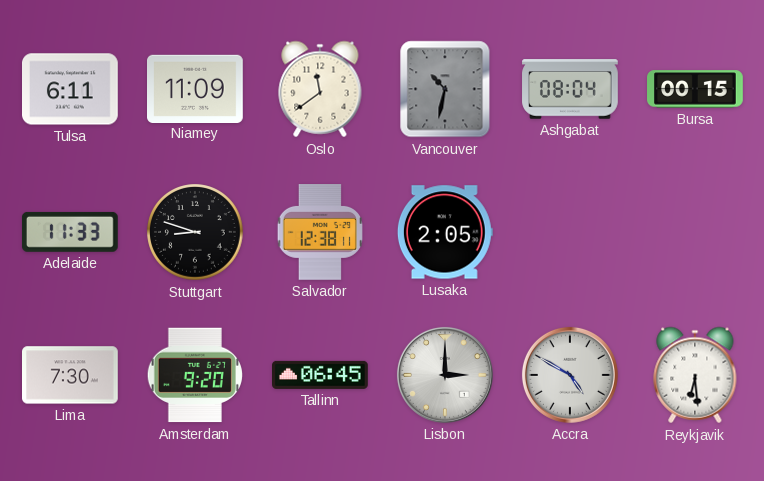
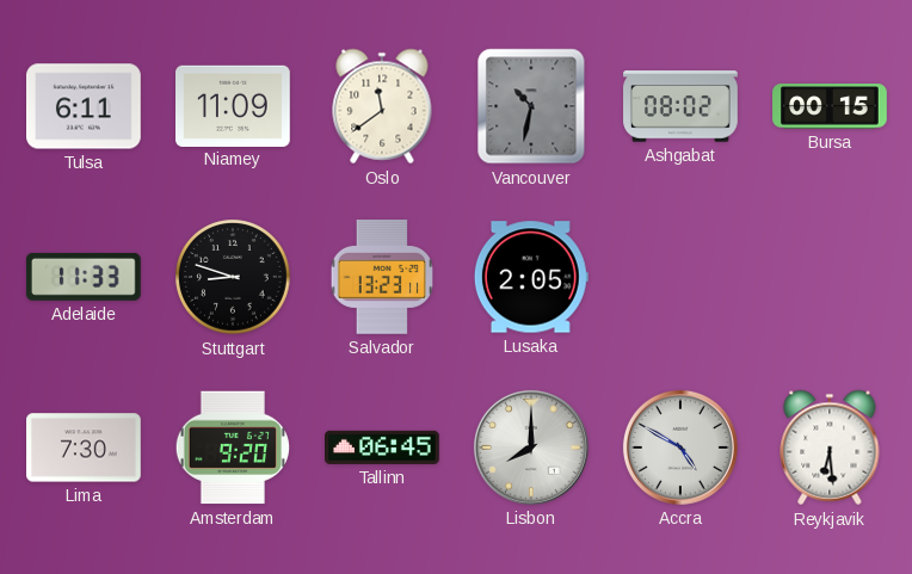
Ashgabat: 08:04 -> 08:02
Salvador: 12:38 -> 13:23
Lisbon: 3:00 -> 8:00
